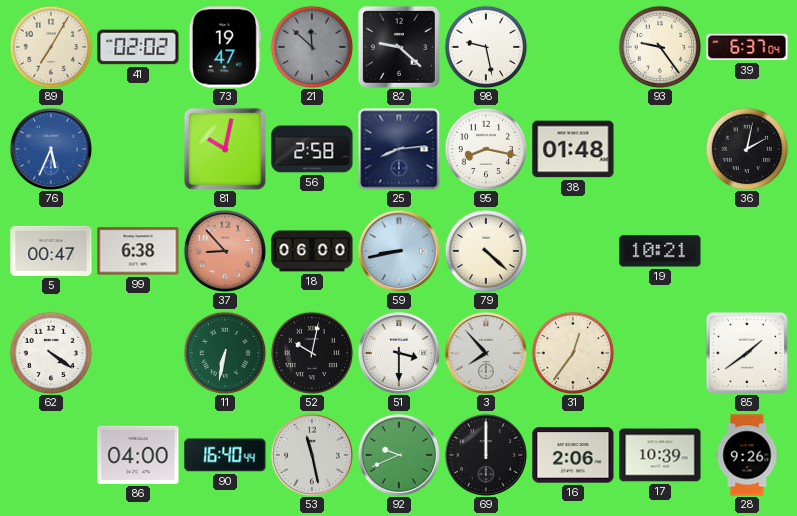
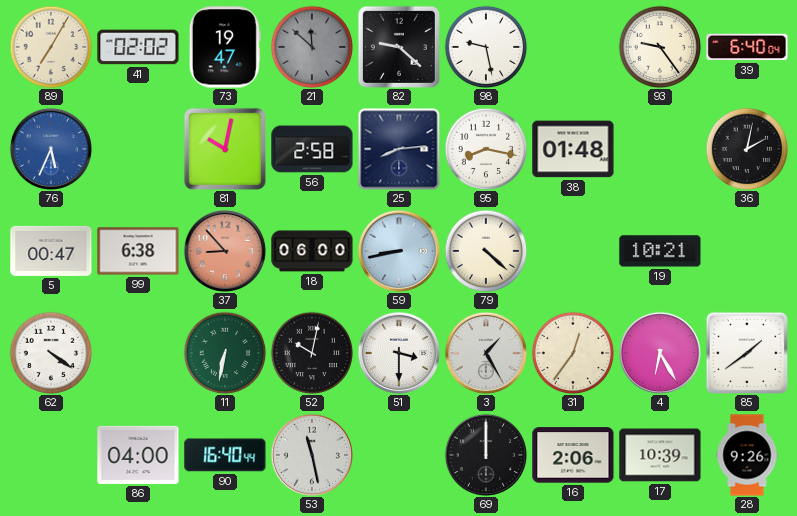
39: 6:37 -> 6:40
3: 7:53 -> 1:25
4: none -> 6:25
92: 9:41 -> none
